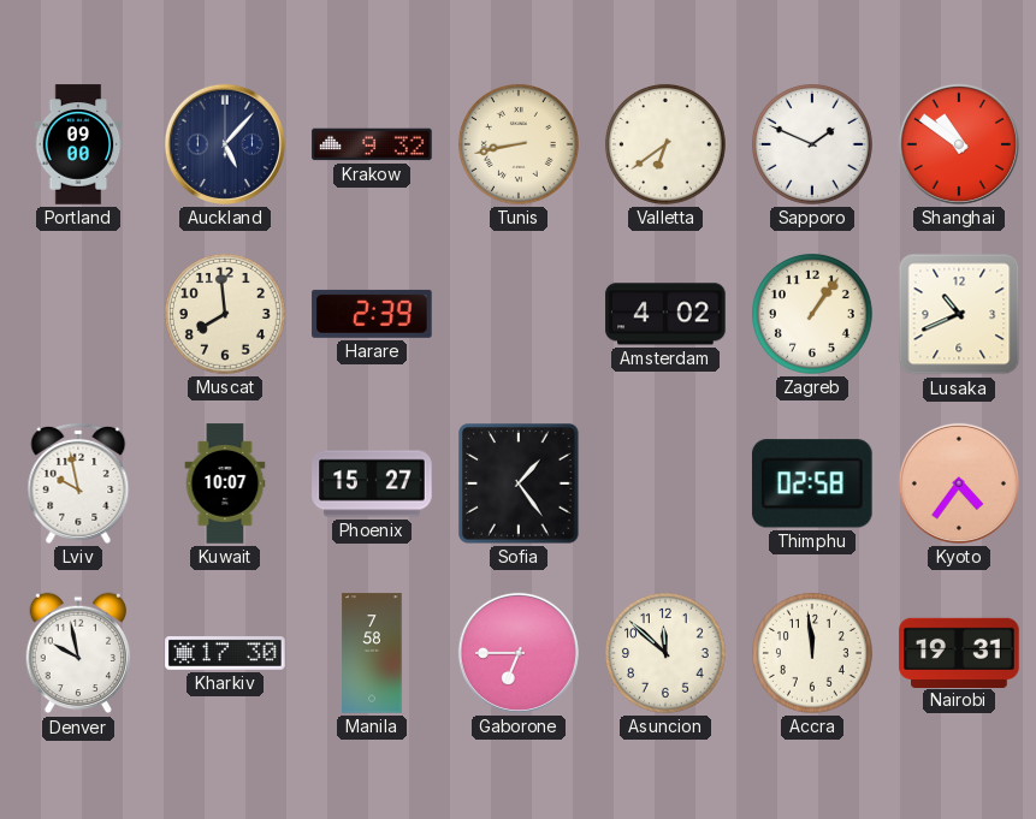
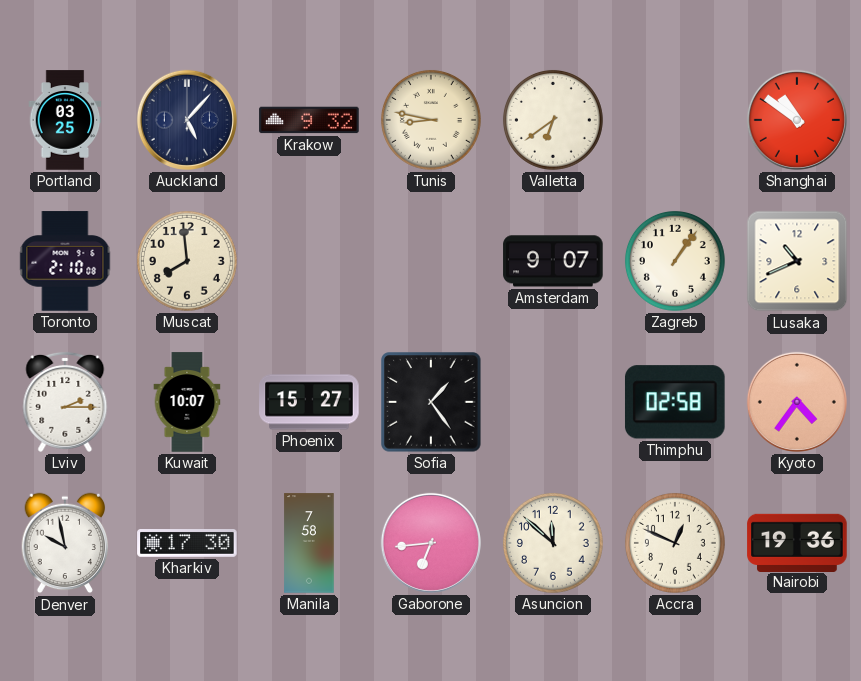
Portland: 09:00 -> 03:25
Tunis: 8:43 -> 8:47
Sapporo: 1:49 -> none
Toronto: none -> 2:10
Harare: 2:39 -> none
Amsterdam: 4:02 -> 9:07
Lviv: 9:58 -> 2:15
Gaborone: 6:45 -> 6:44
Accra: 11:59 -> 12:49
Nairobi: 19:31 -> 19:36
